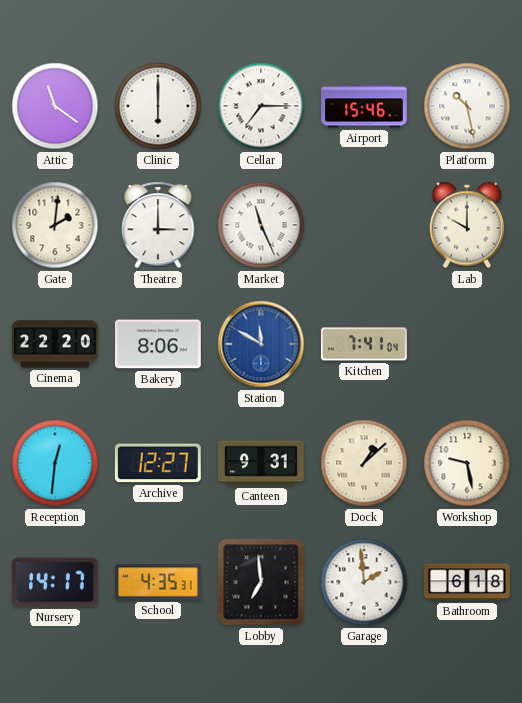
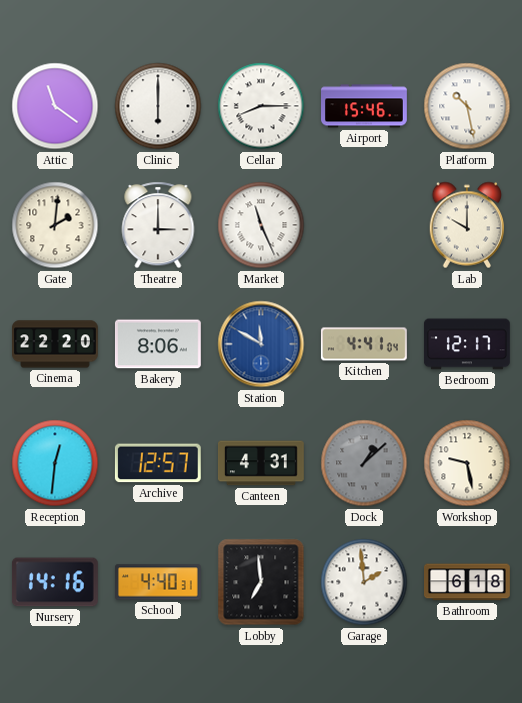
Cellar: 7:15 -> 8:15
Kitchen: 7:41 -> 4:41
Bedroom: none -> 12:17
Archive: 12:27 -> 12:57
Canteen: 9:31 -> 4:31
Dock dial: cream -> grey
Nursery: 14:17 -> 14:16
School: 4:35 -> 4:40
